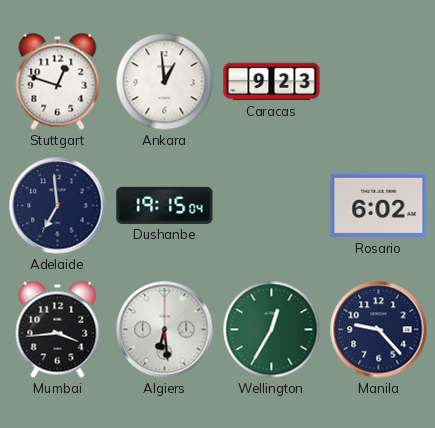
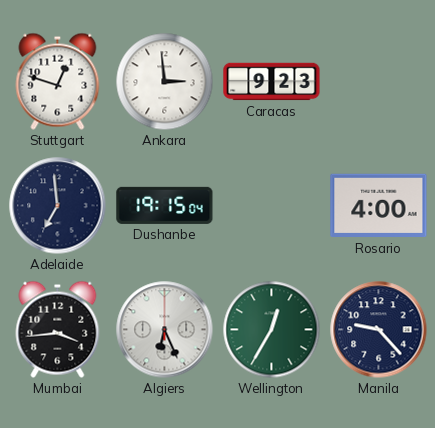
Ankara: 12:59 -> 2:59
Rosario: 6:02 -> 4:00
Algiers: 6:29 -> 6:26
